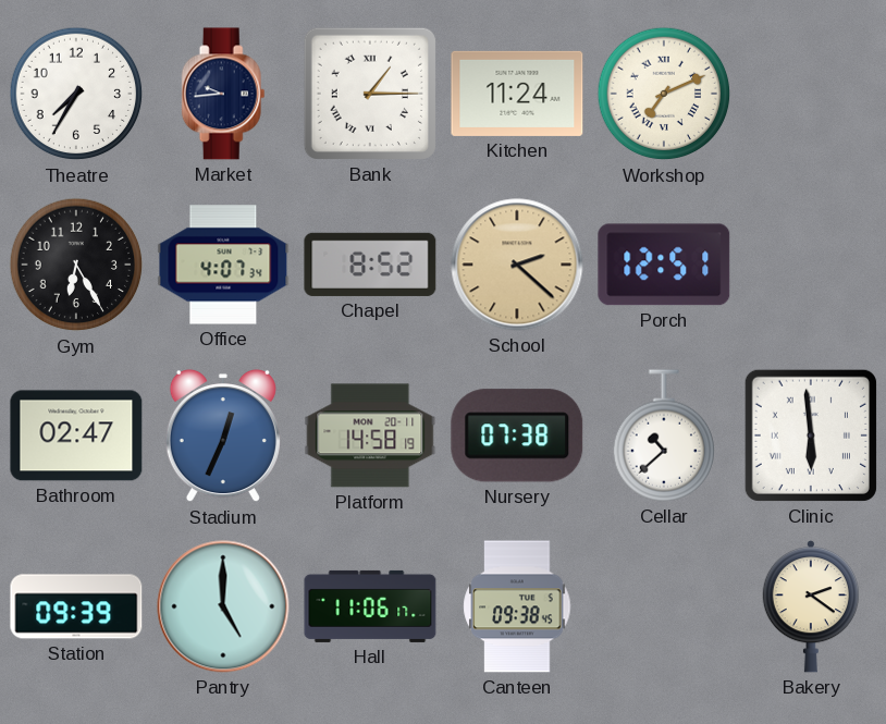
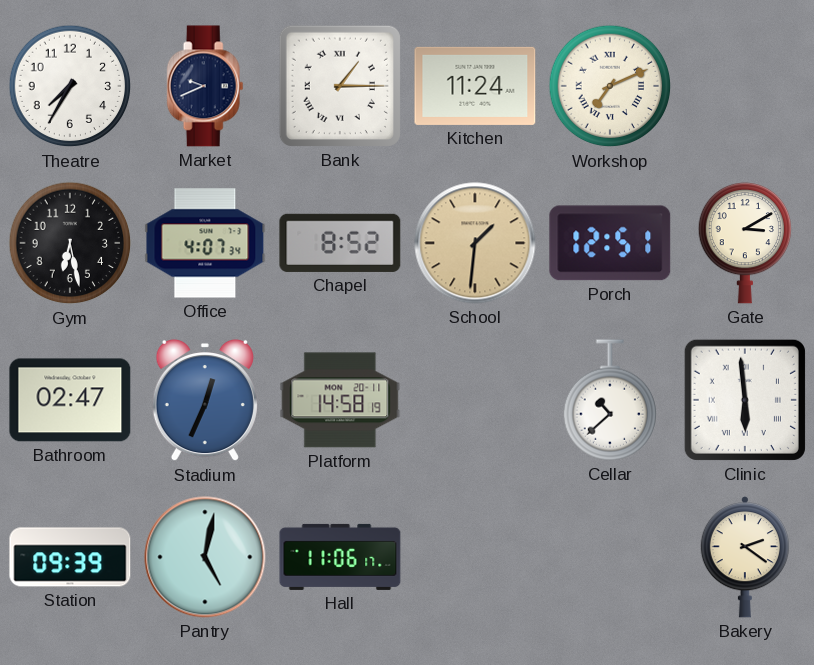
Market: 9:44 -> 9:41
Gym: 6:25 -> 6:28
School: 2:22 -> 1:31
Gate: none -> 3:10
Nursery: 07:38 -> none
Pantry: 5:00 -> 5:02
Canteen: 09:38 -> none
